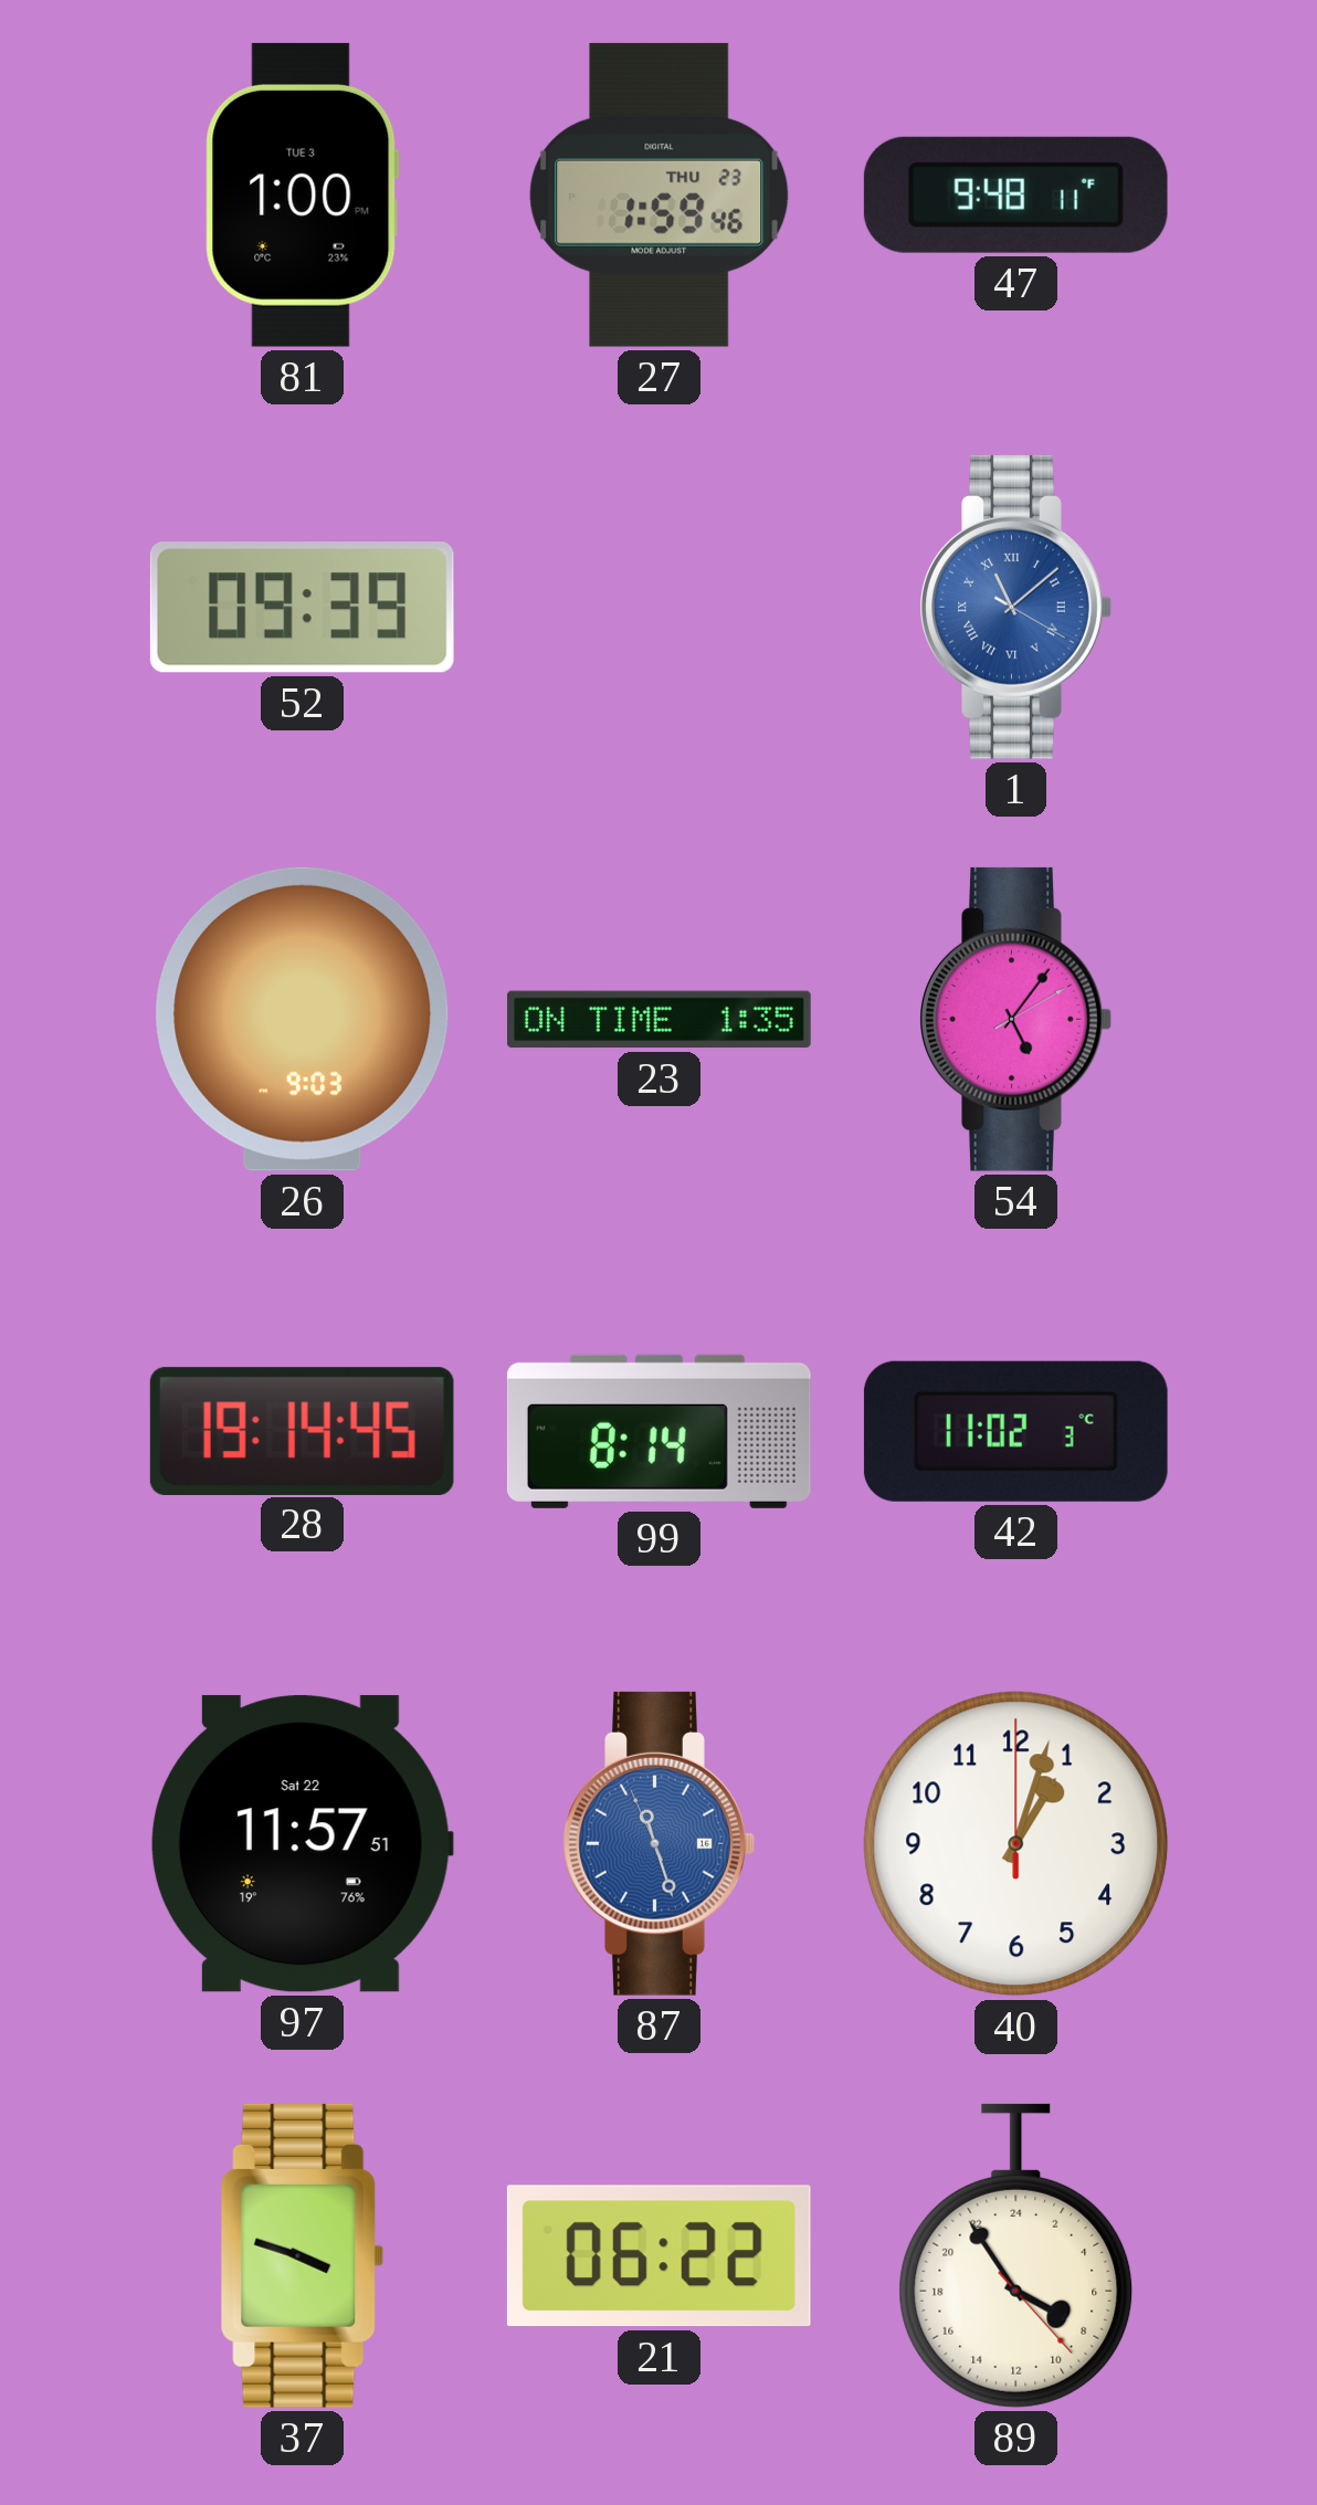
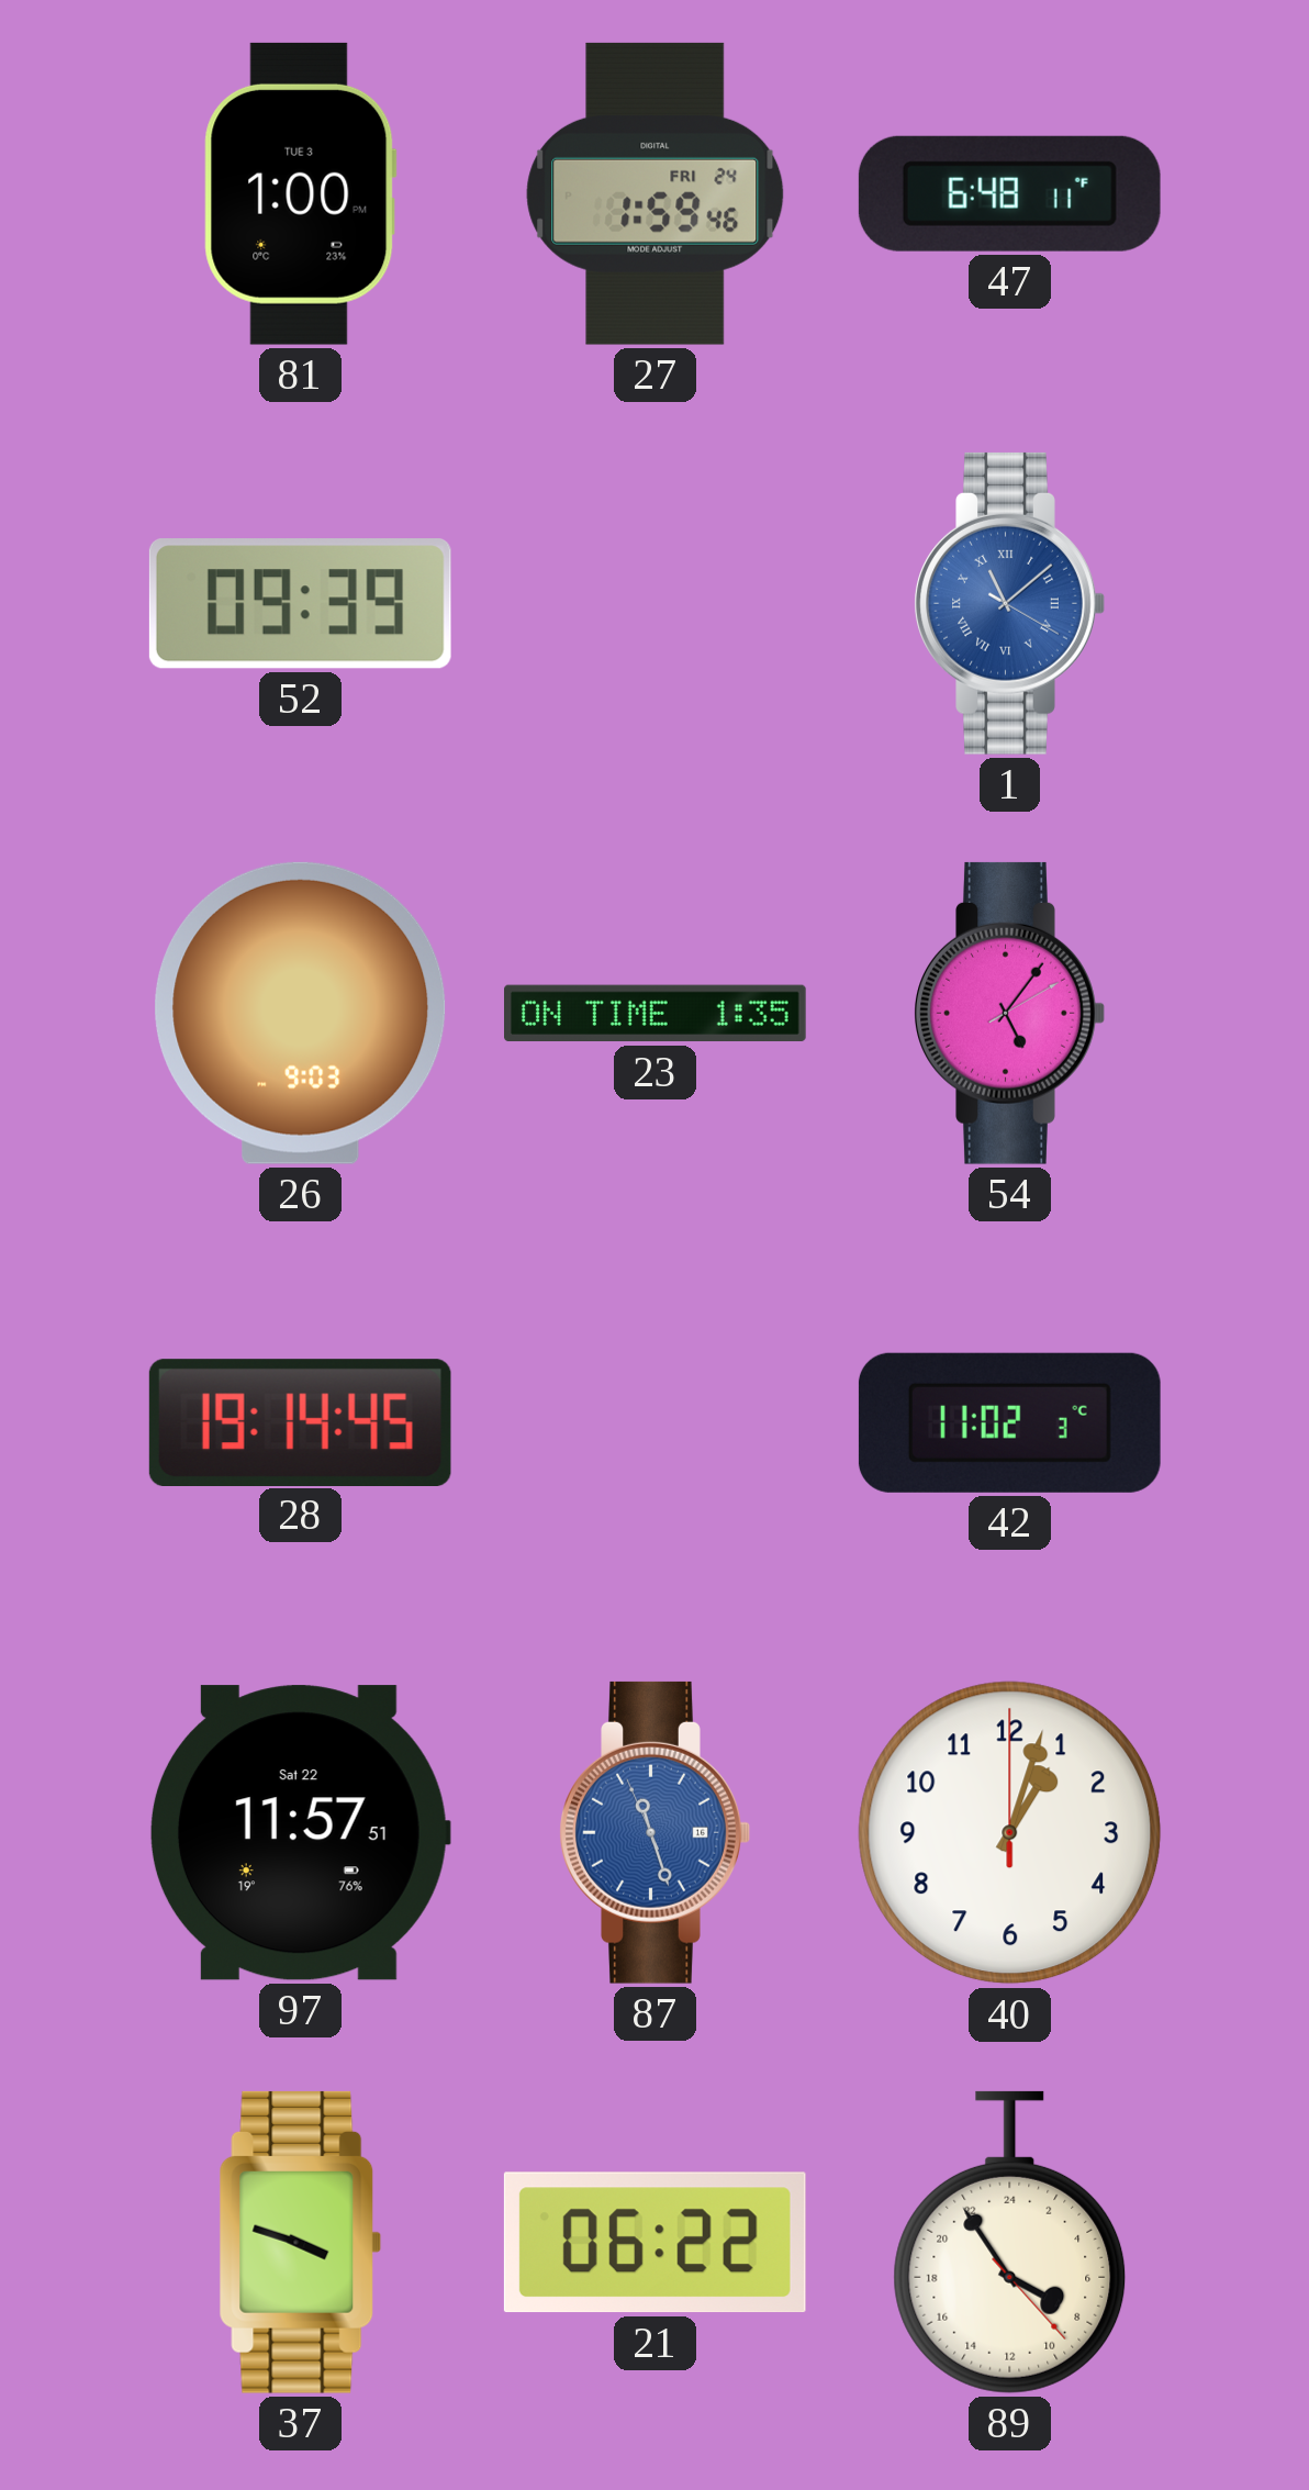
27 date: THU 23 -> FRI 24
47: 9:48 -> 6:48
99: 8:14 -> none
